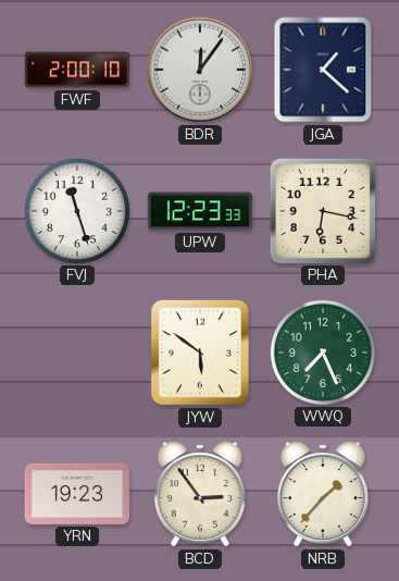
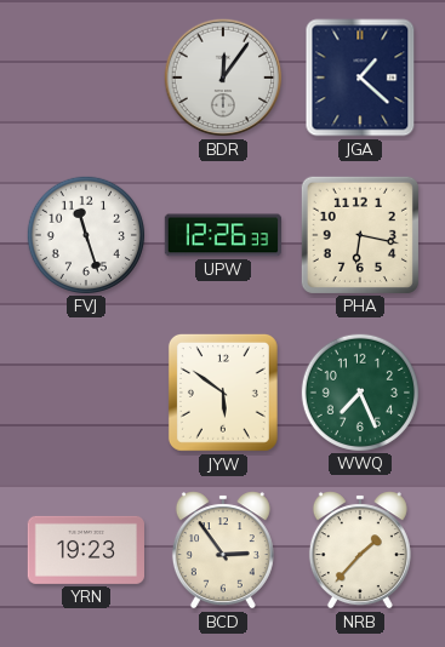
FWF: 2:00 -> none
UPW: 12:23 -> 12:26
